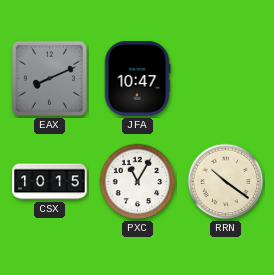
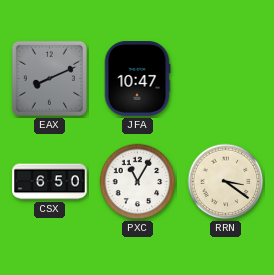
CSX: 10:15 -> 6:50
RRN: 10:21 -> 3:21
